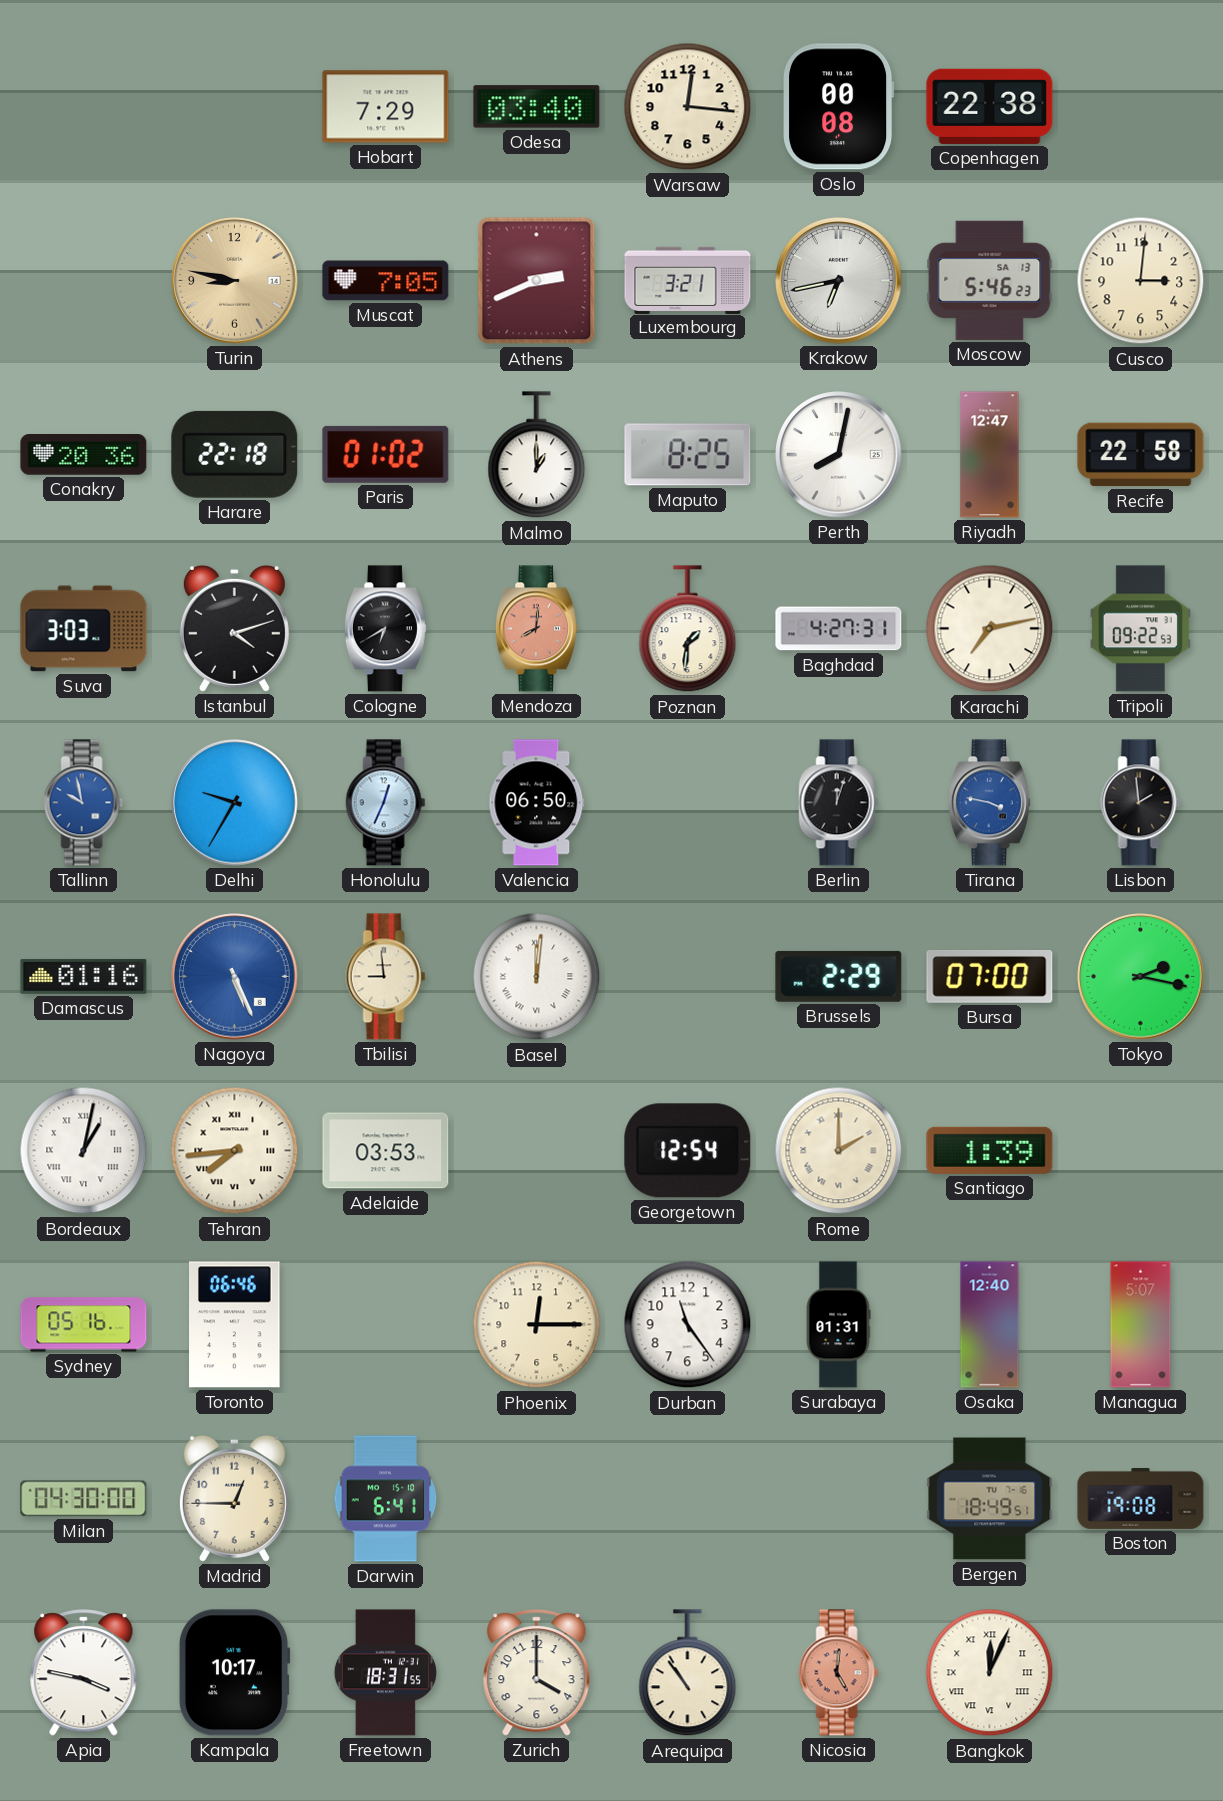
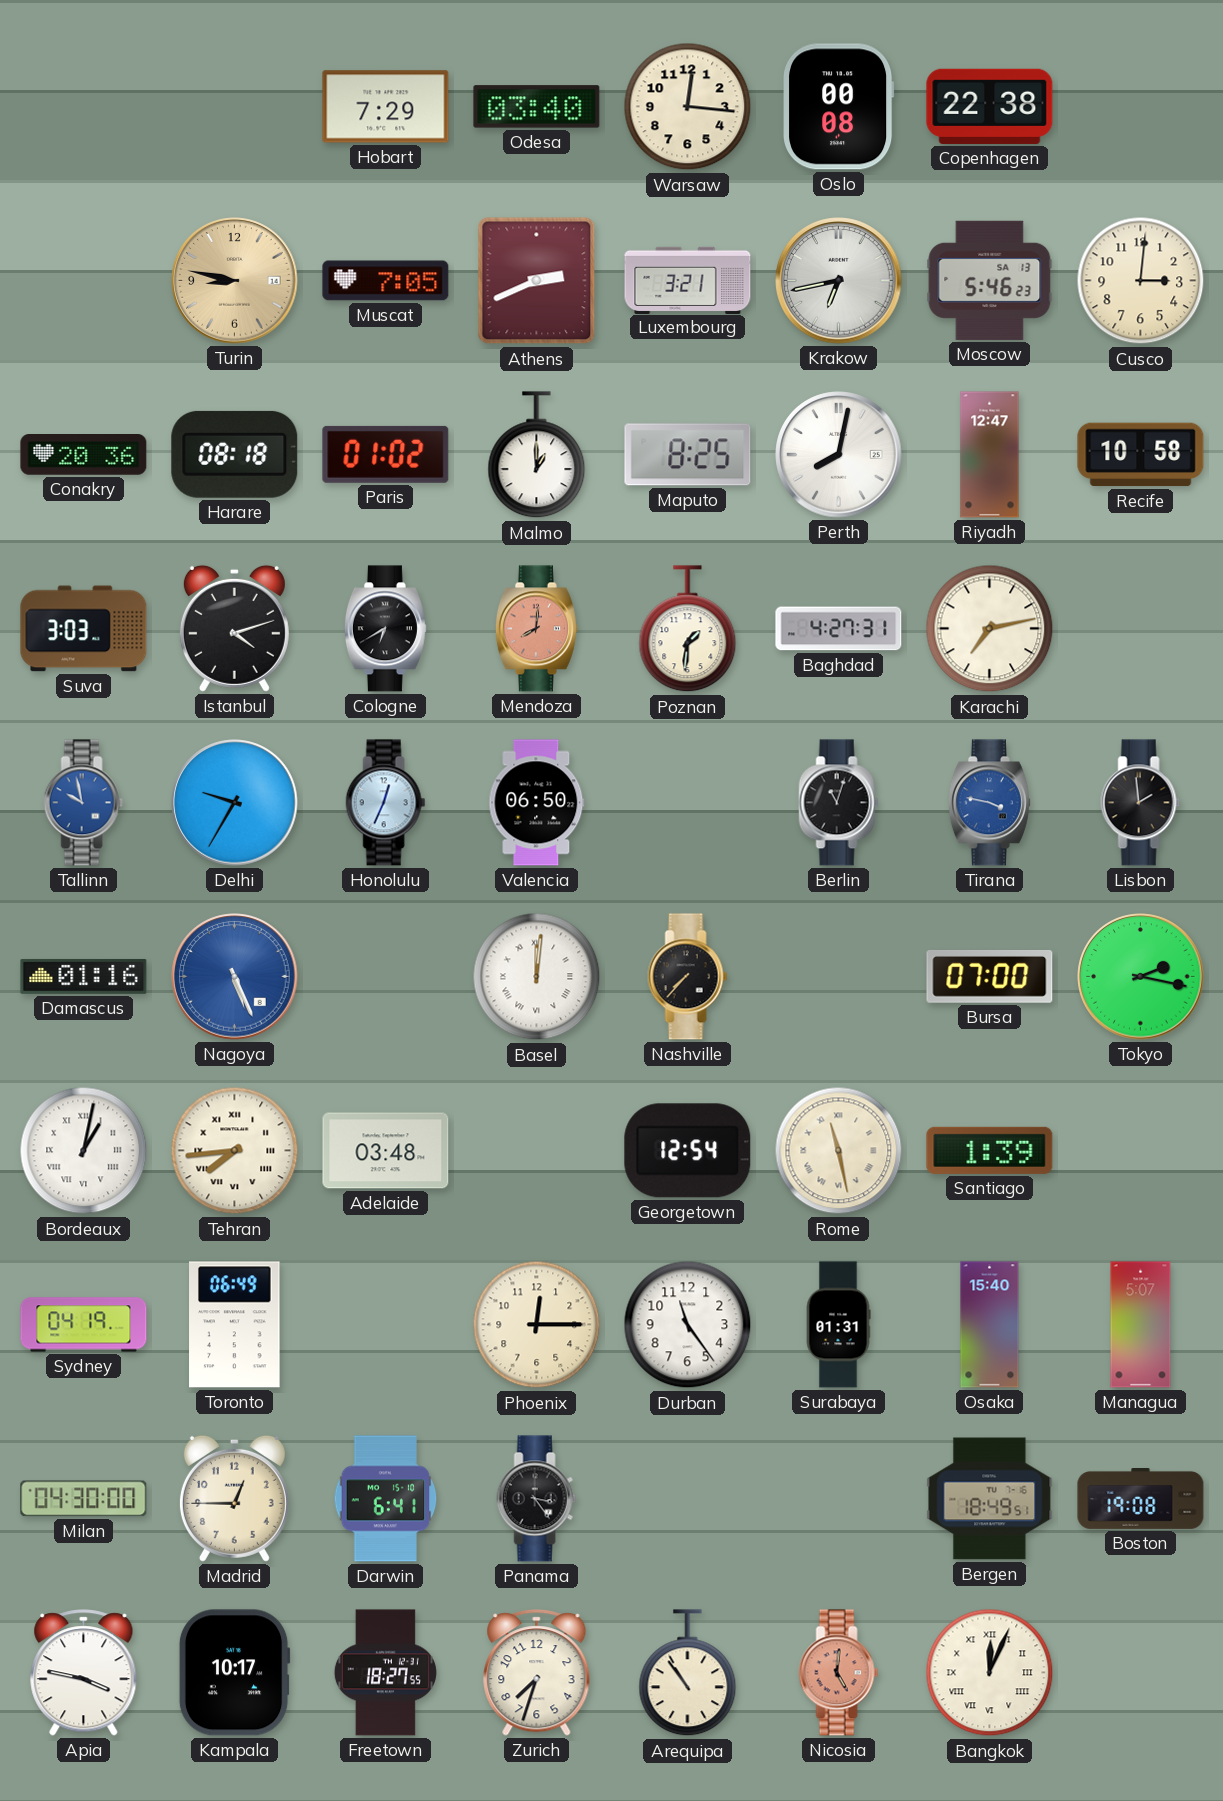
Harare: 22:18 -> 08:18
Recife: 22:58 -> 10:58
Tripoli: 09:22 -> none
Berlin: 12:03 -> 11:03
Tbilisi: 8:59 -> none
Nashville: none -> 7:37
Brussels: 2:29 -> none
Adelaide: 03:53 -> 03:48
Rome: 2:00 -> 11:28
Sydney: 05:16 -> 04:19
Toronto: 06:46 -> 06:49
Osaka: 12:40 -> 15:40
Panama: none -> 3:24
Freetown: 18:31 -> 18:27
Zurich: 4:00 -> 7:33
